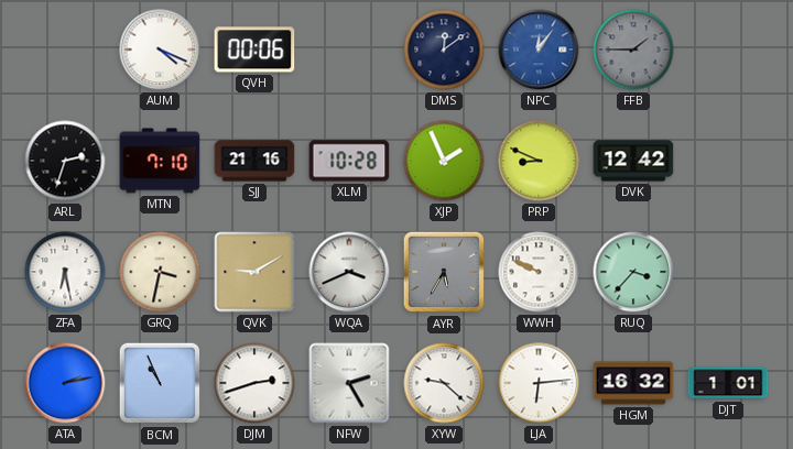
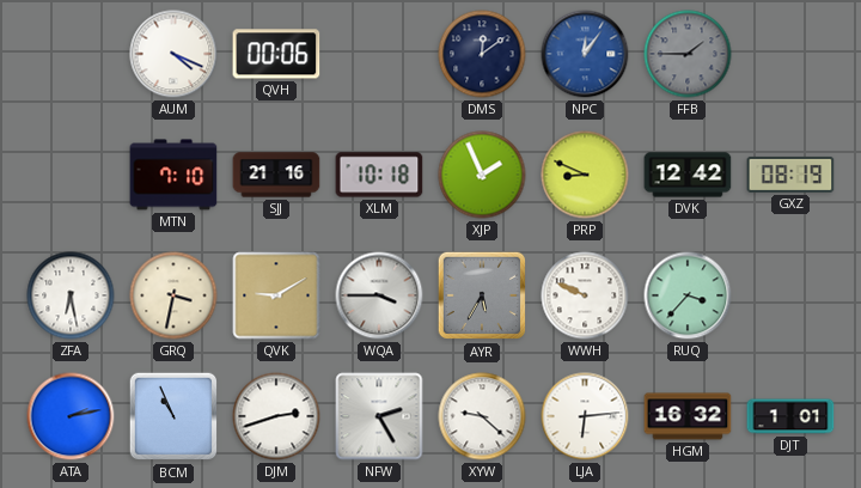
ARL: 2:33 -> none
XLM: 10:28 -> 10:18
GXZ: none -> 08:19
WQA: 3:41 -> 3:45
